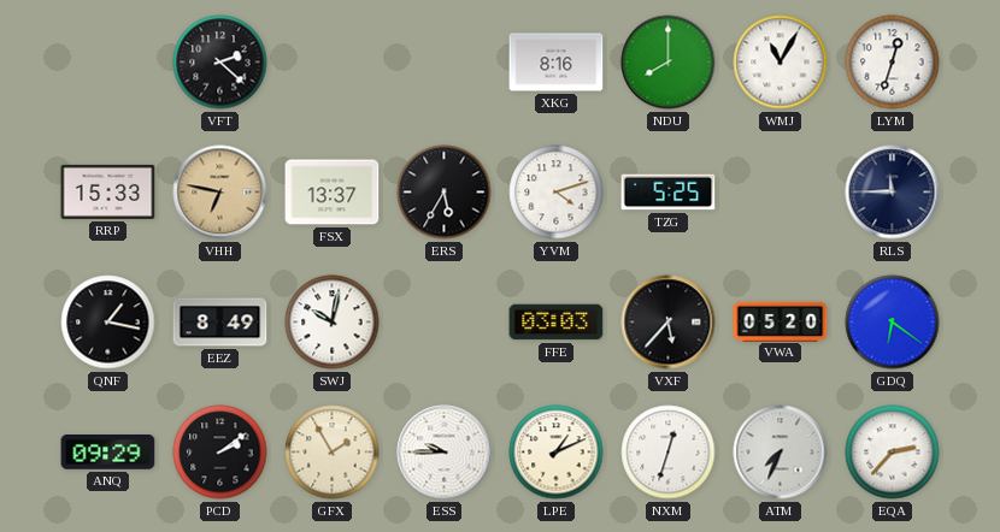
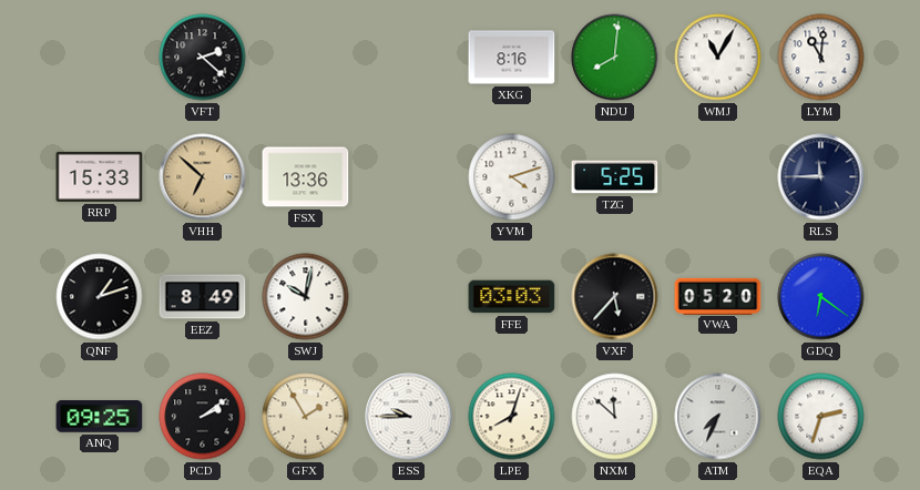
NDU: 8:00 -> 8:01
LYM: 12:33 -> 11:01
VHH: 6:47 -> 6:52
FSX: 13:37 -> 13:36
ERS: 5:35 -> none
QNF: 1:17 -> 1:12
ANQ: 09:29 -> 09:25
LPE: 1:11 -> 8:03
NXM: 12:33 -> 11:52
EQA: 2:37 -> 2:33
